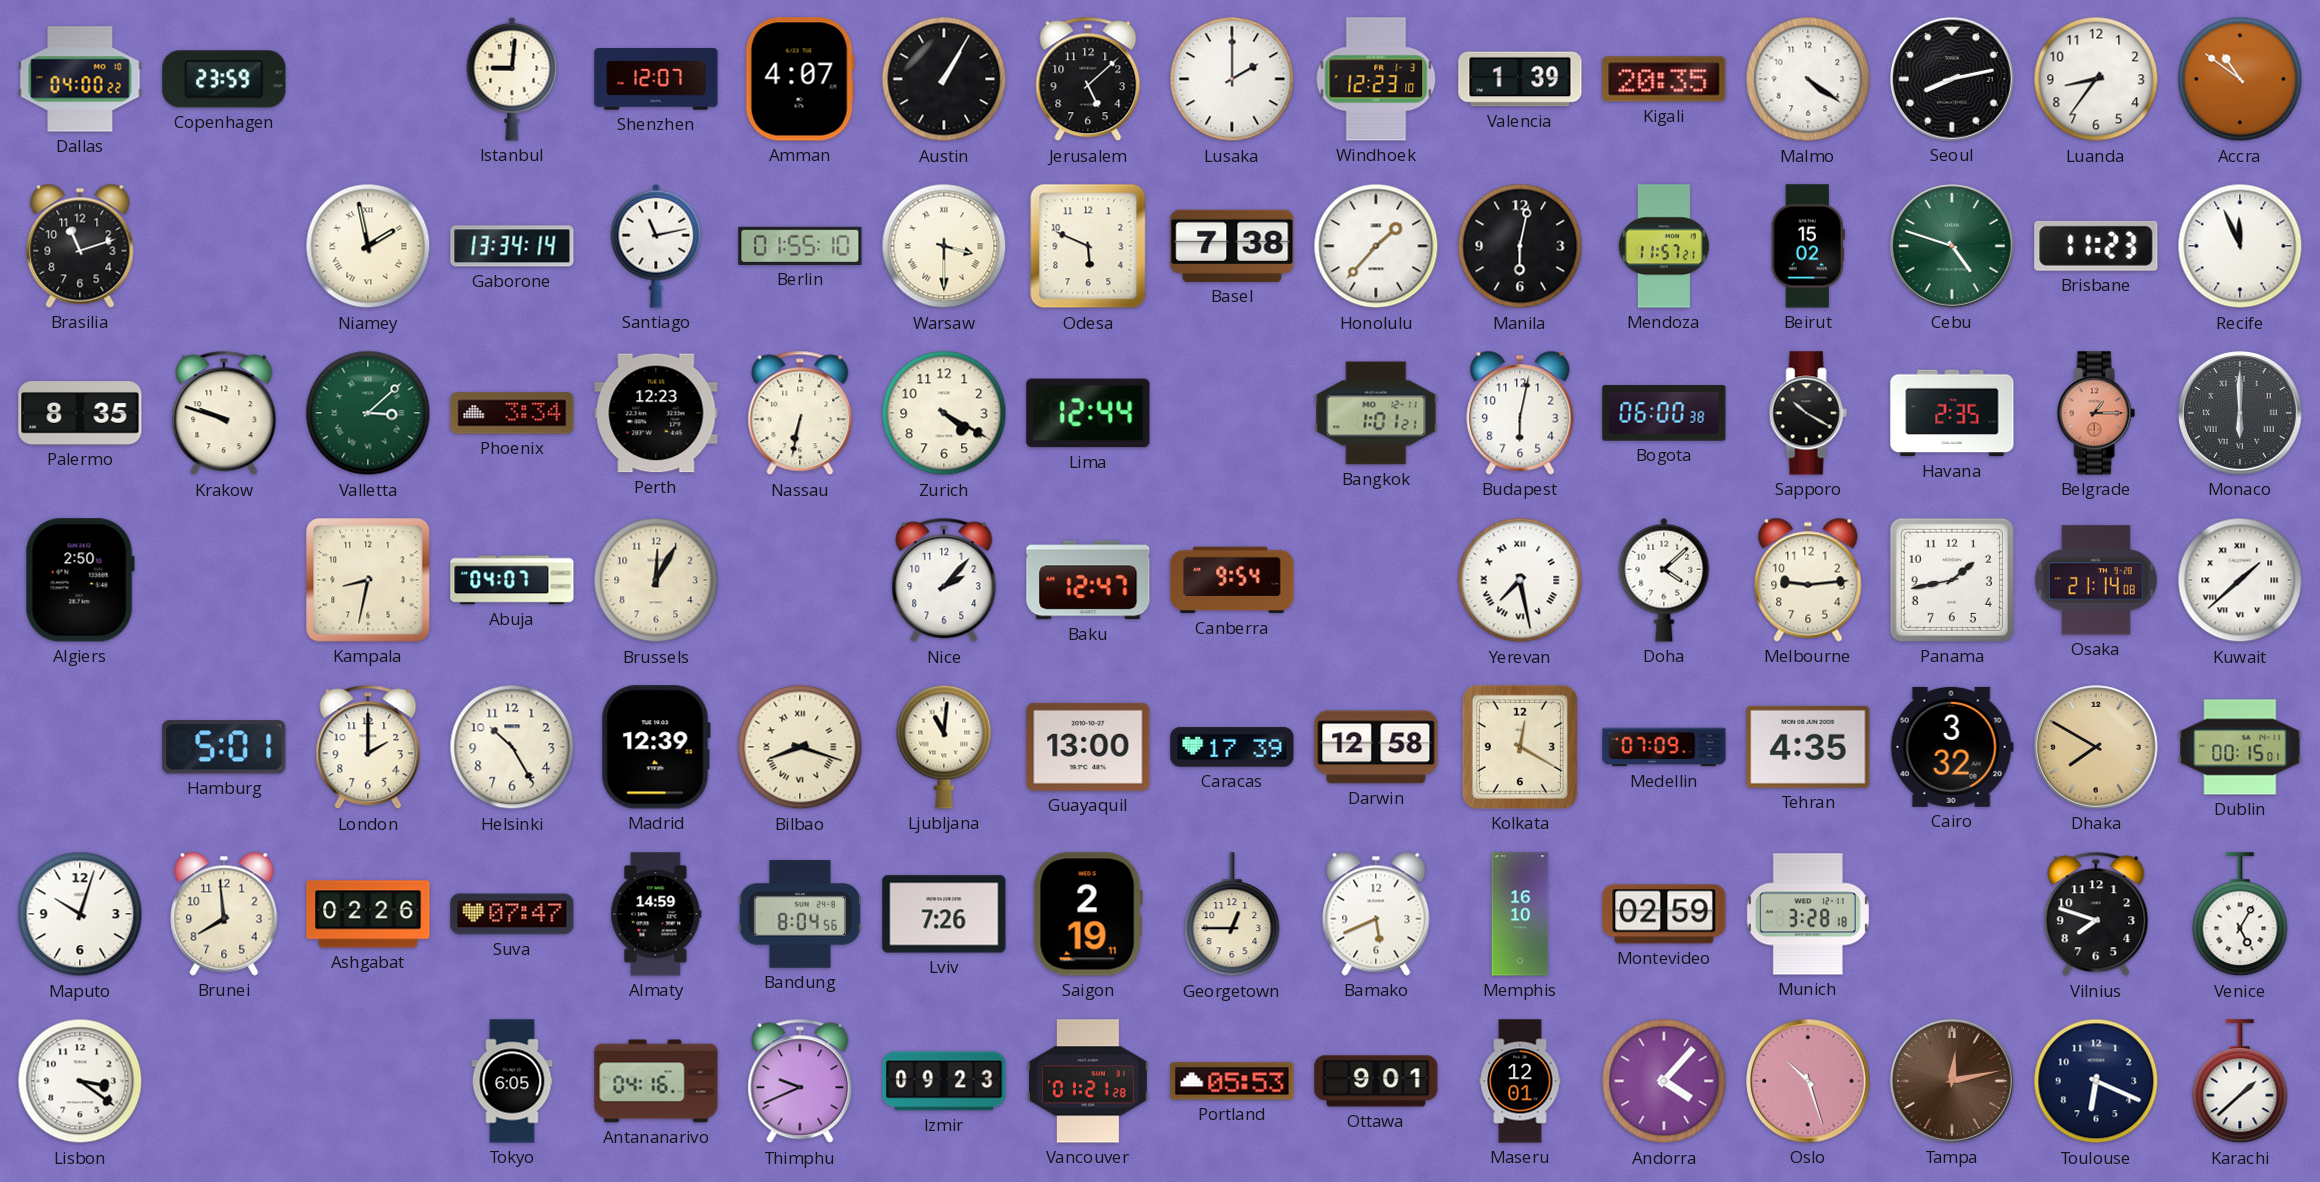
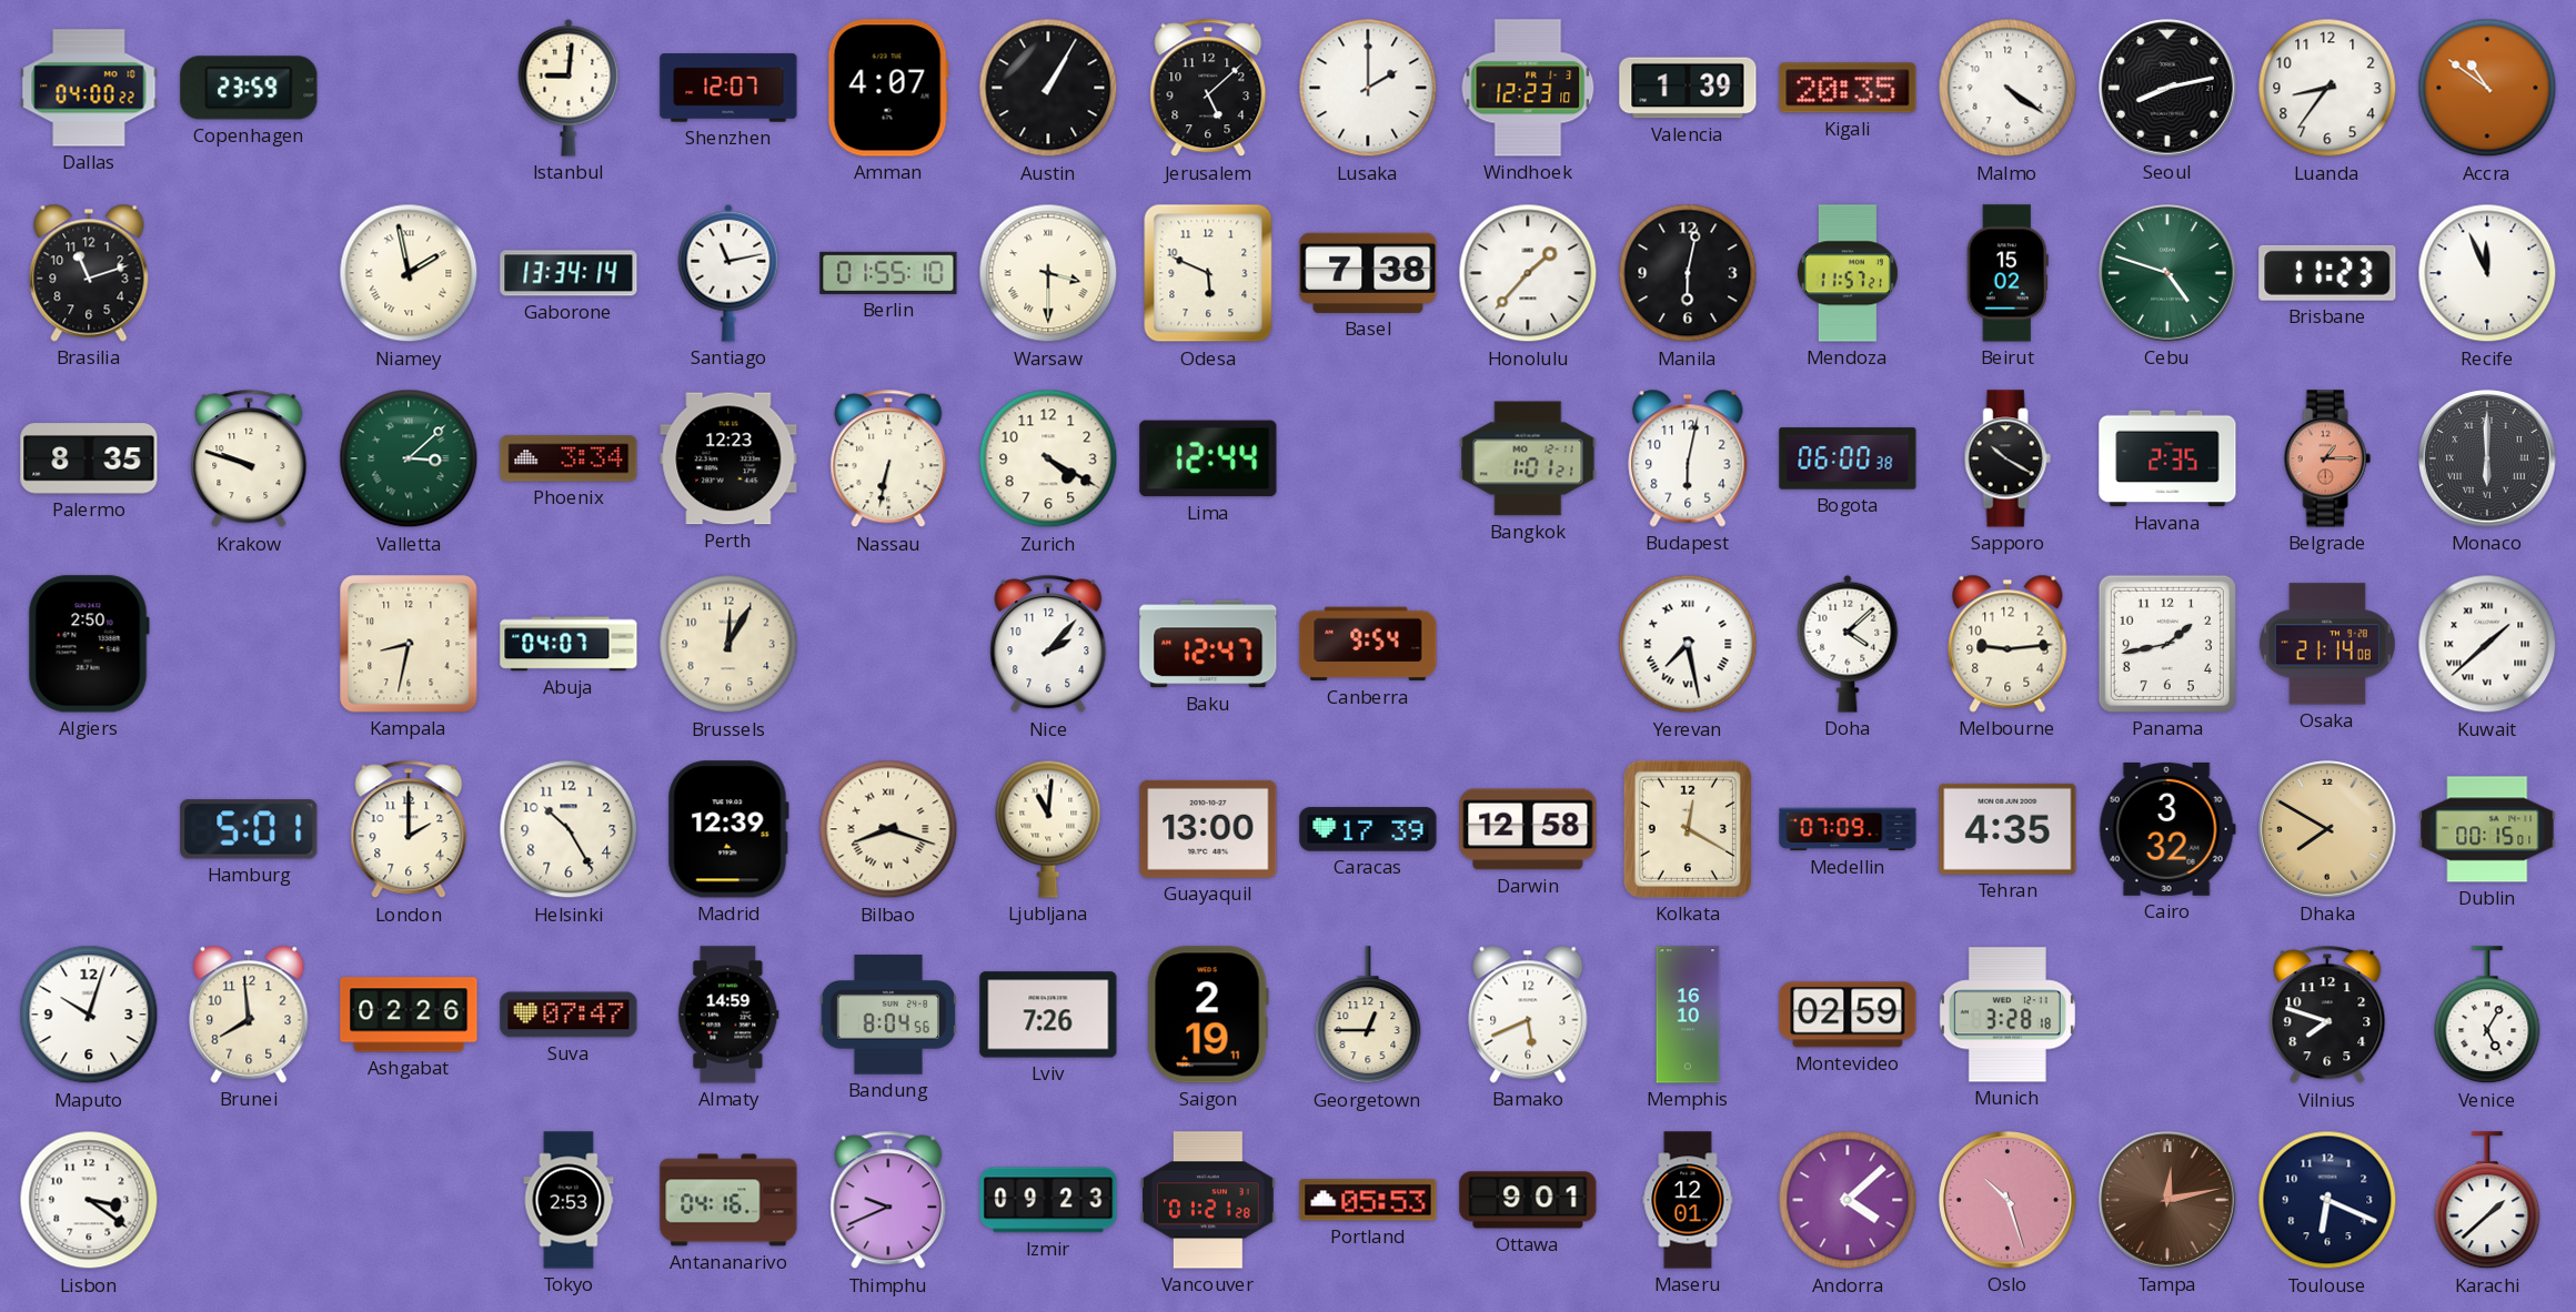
Tokyo: 6:05 -> 2:53
Andorra: 4:07 -> 4:08
